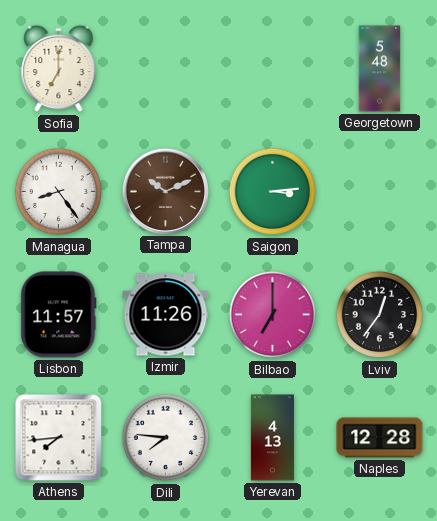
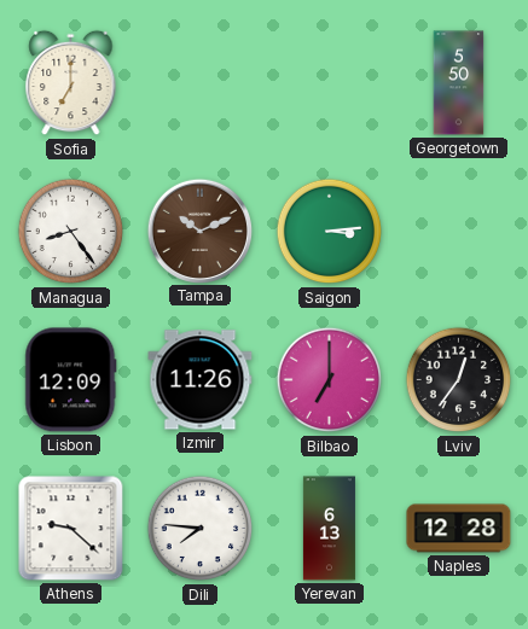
Georgetown: 5:48 -> 5:50
Lisbon: 11:57 -> 12:09
Athens: 7:44 -> 9:22
Yerevan: 4:13 -> 6:13
